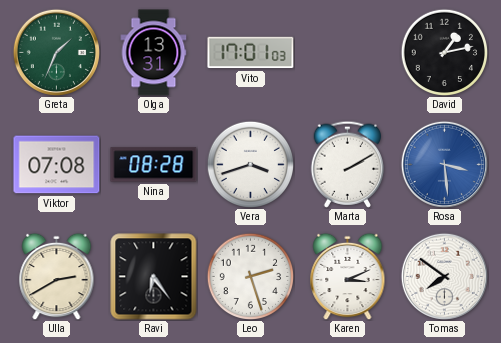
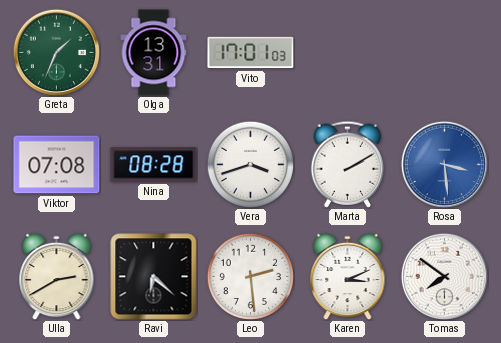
David: 1:13 -> none
Ravi: 6:24 -> 6:22
Leo: 2:27 -> 2:29
